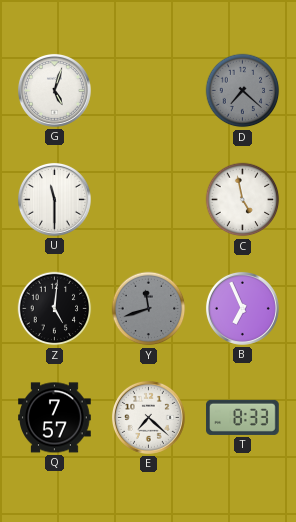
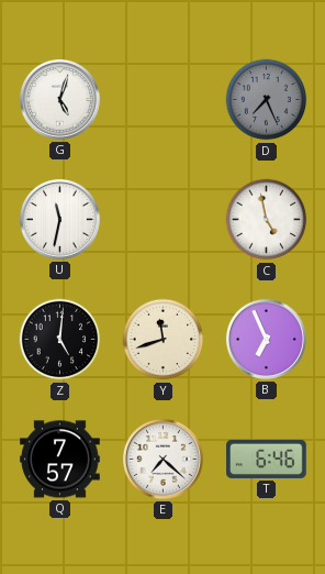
D: 7:22 -> 7:26
U: 11:30 -> 11:32
Y dial: grey -> cream
T: 8:33 -> 6:46
